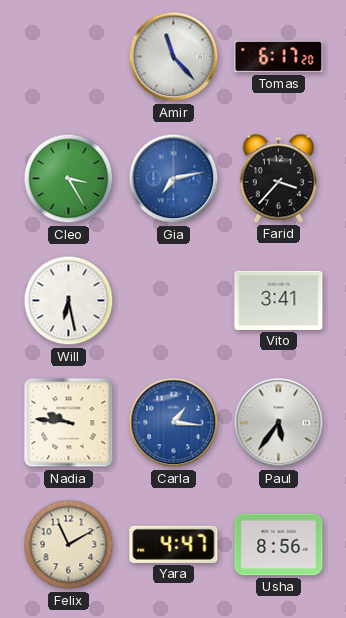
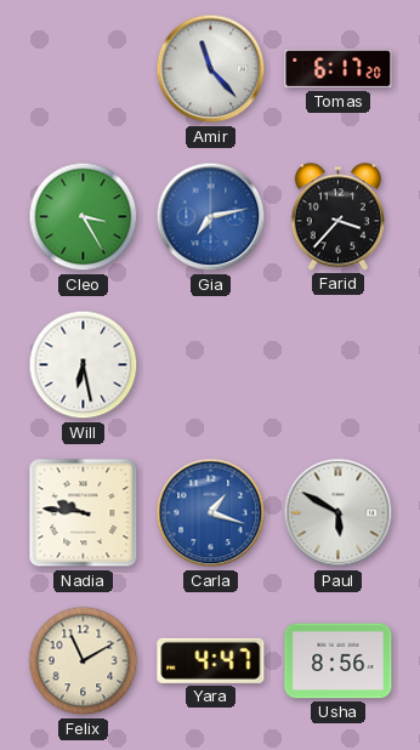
Vito: 3:41 -> none
Carla: 1:16 -> 1:18
Paul: 5:36 -> 5:50
